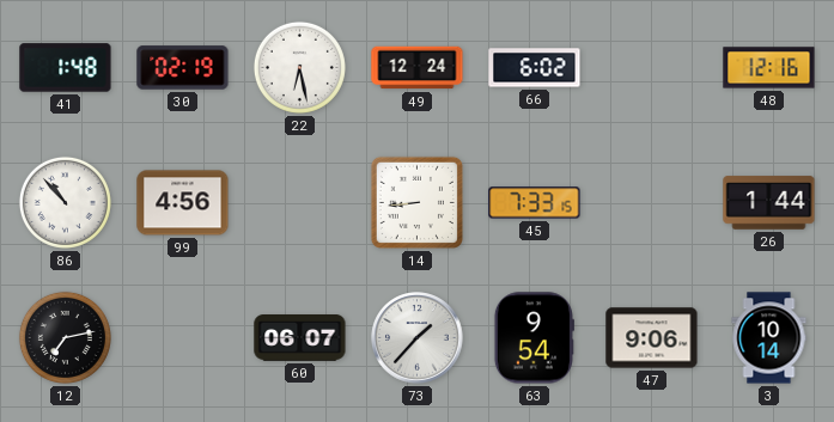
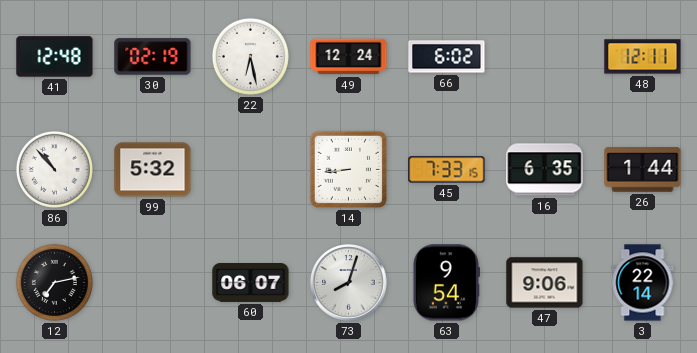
41: 1:48 -> 12:48
48: 12:16 -> 12:11
99: 4:56 -> 5:32
16: none -> 6:35
73: 1:37 -> 8:03
3: 10:14 -> 22:14
